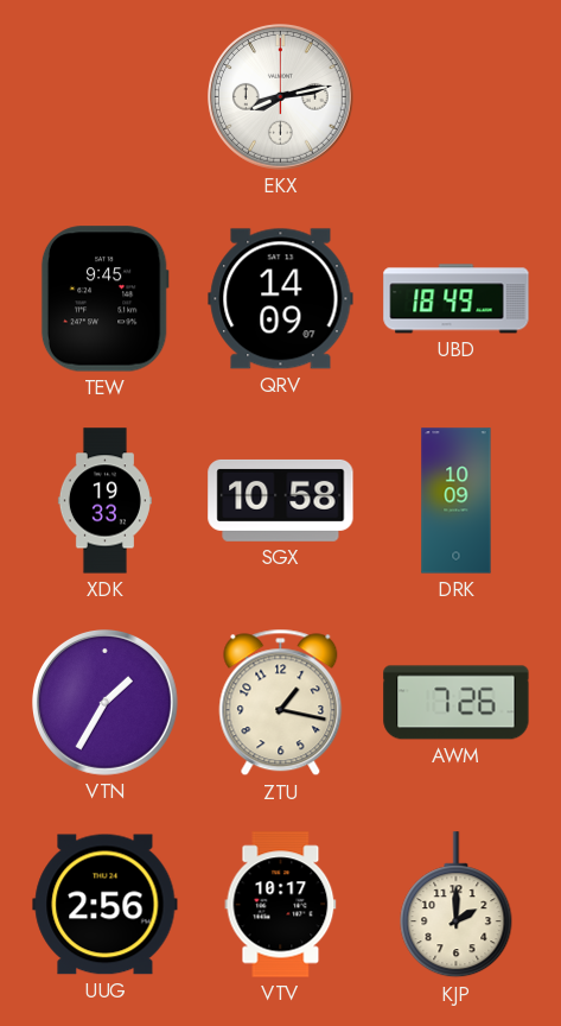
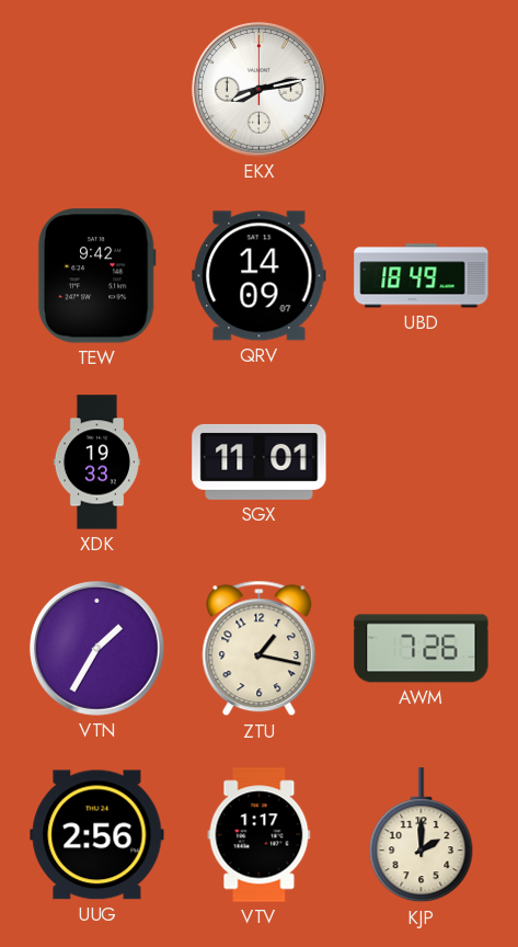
TEW: 9:45 -> 9:42
SGX: 10:58 -> 11:01
DRK: 10:09 -> none
VTV: 10:17 -> 1:17
